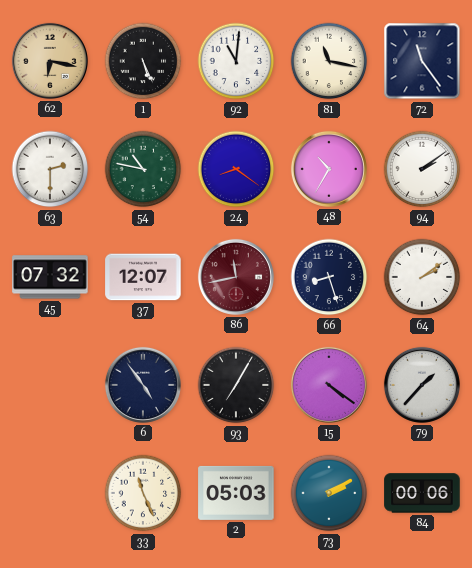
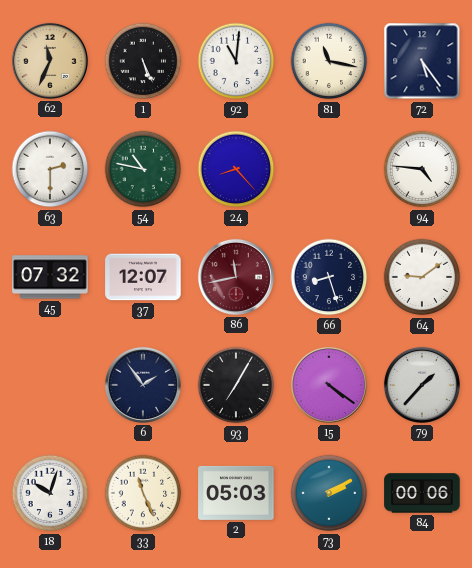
62: 6:17 -> 11:34
72: 11:24 -> 5:24
24: 8:21 -> 8:23
48: 10:35 -> none
94: 2:09 -> 4:46
64: 2:09 -> 9:09
6: 4:54 -> 1:54
18: none -> 10:03
